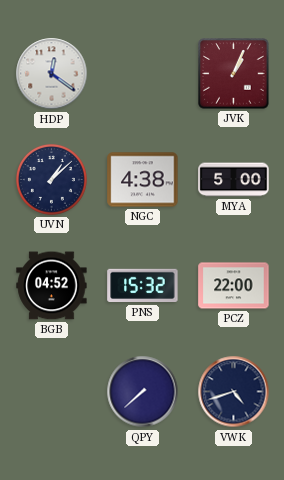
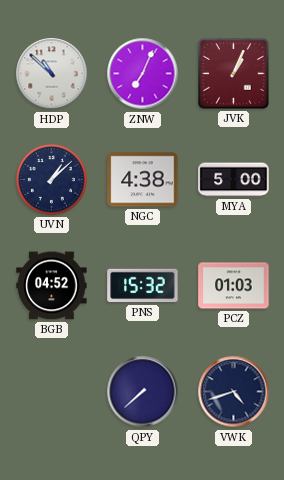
HDP: 12:21 -> 10:52
ZNW: none -> 7:04
PCZ: 22:00 -> 01:03
